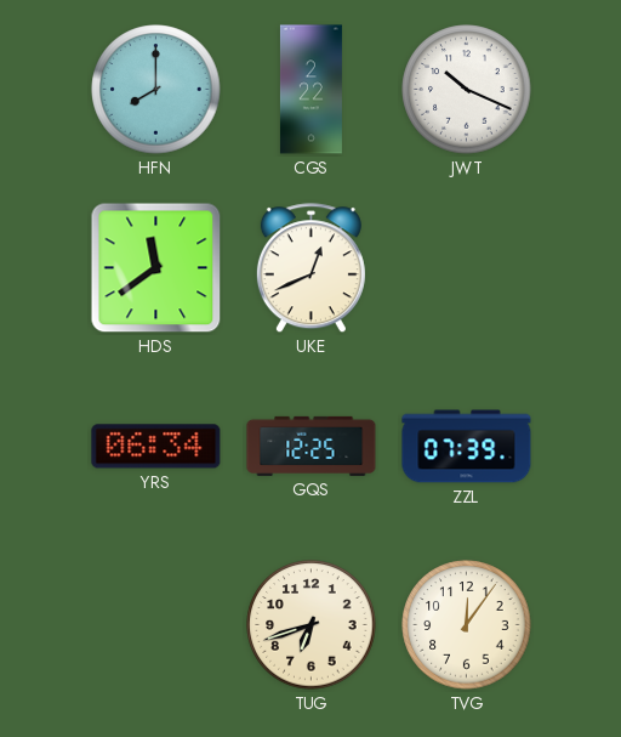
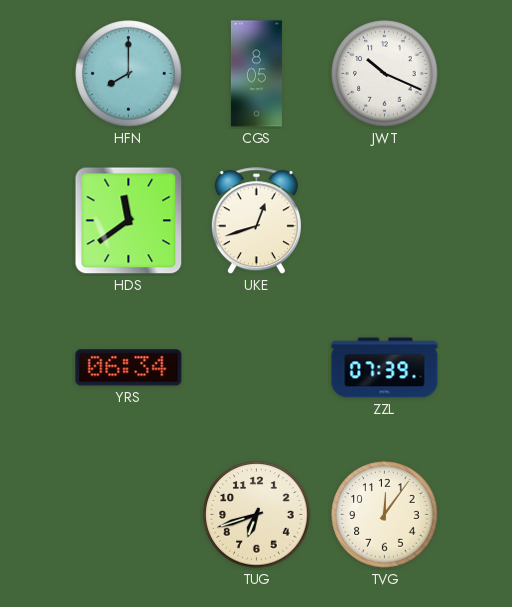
CGS: 2:22 -> 8:05
UKE: 12:41 -> 12:42
GQS: 12:25 -> none
